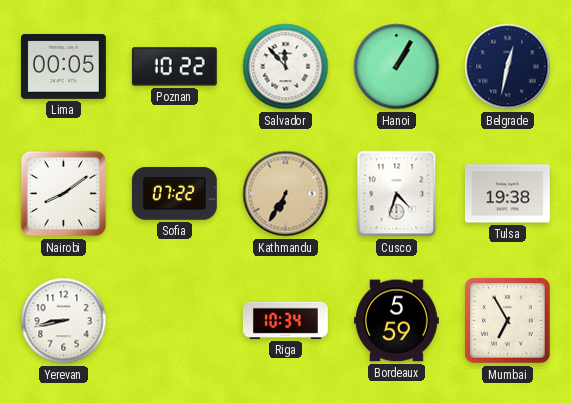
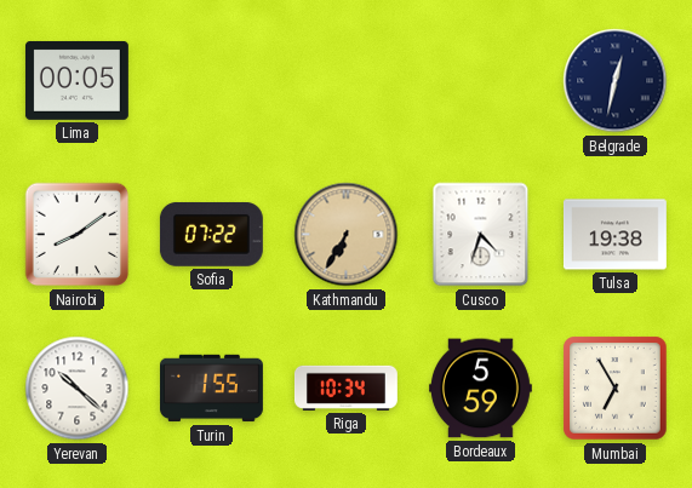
Poznan: 10:22 -> none
Salvador: 11:53 -> none
Hanoi: 1:05 -> none
Yerevan: 8:43 -> 10:22
Turin: none -> 1:55
